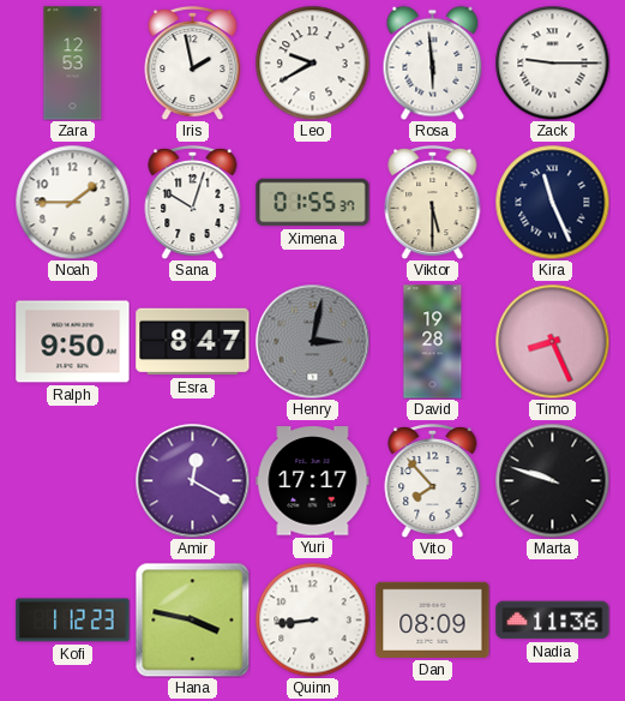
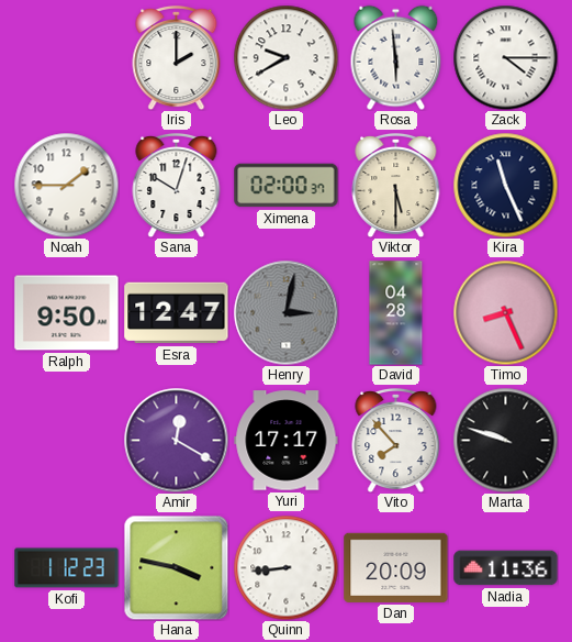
Zara: 12:53 -> none
Iris: 1:58 -> 2:00
Zack: 9:15 -> 4:15
Ximena: 01:55 -> 02:00
Esra: 8:47 -> 12:47
David: 19:28 -> 04:28
Dan: 08:09 -> 20:09
